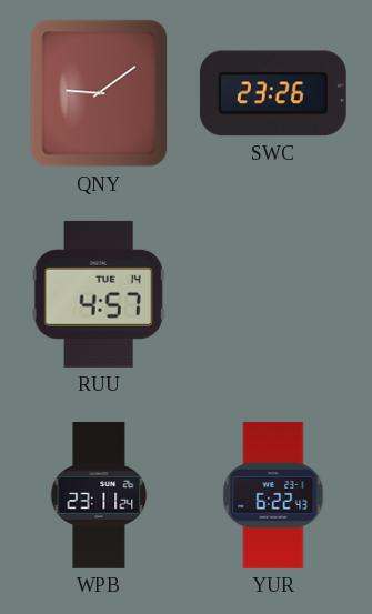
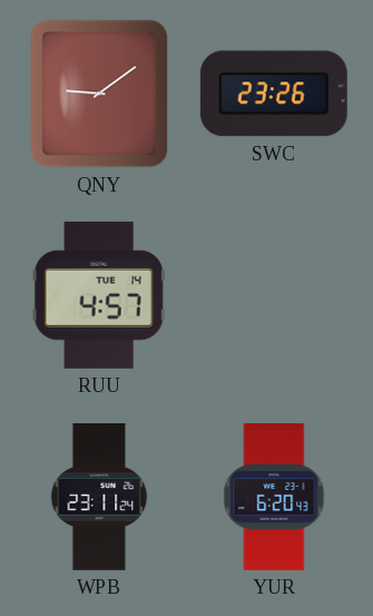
YUR: 6:22 -> 6:20
